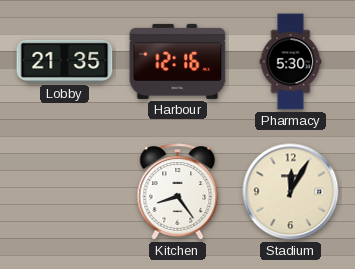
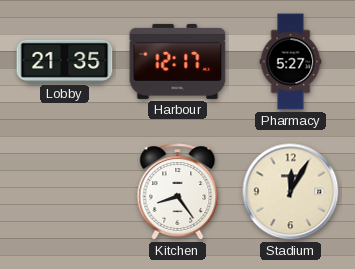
Harbour: 12:16 -> 12:17
Pharmacy: 5:30 -> 5:27
